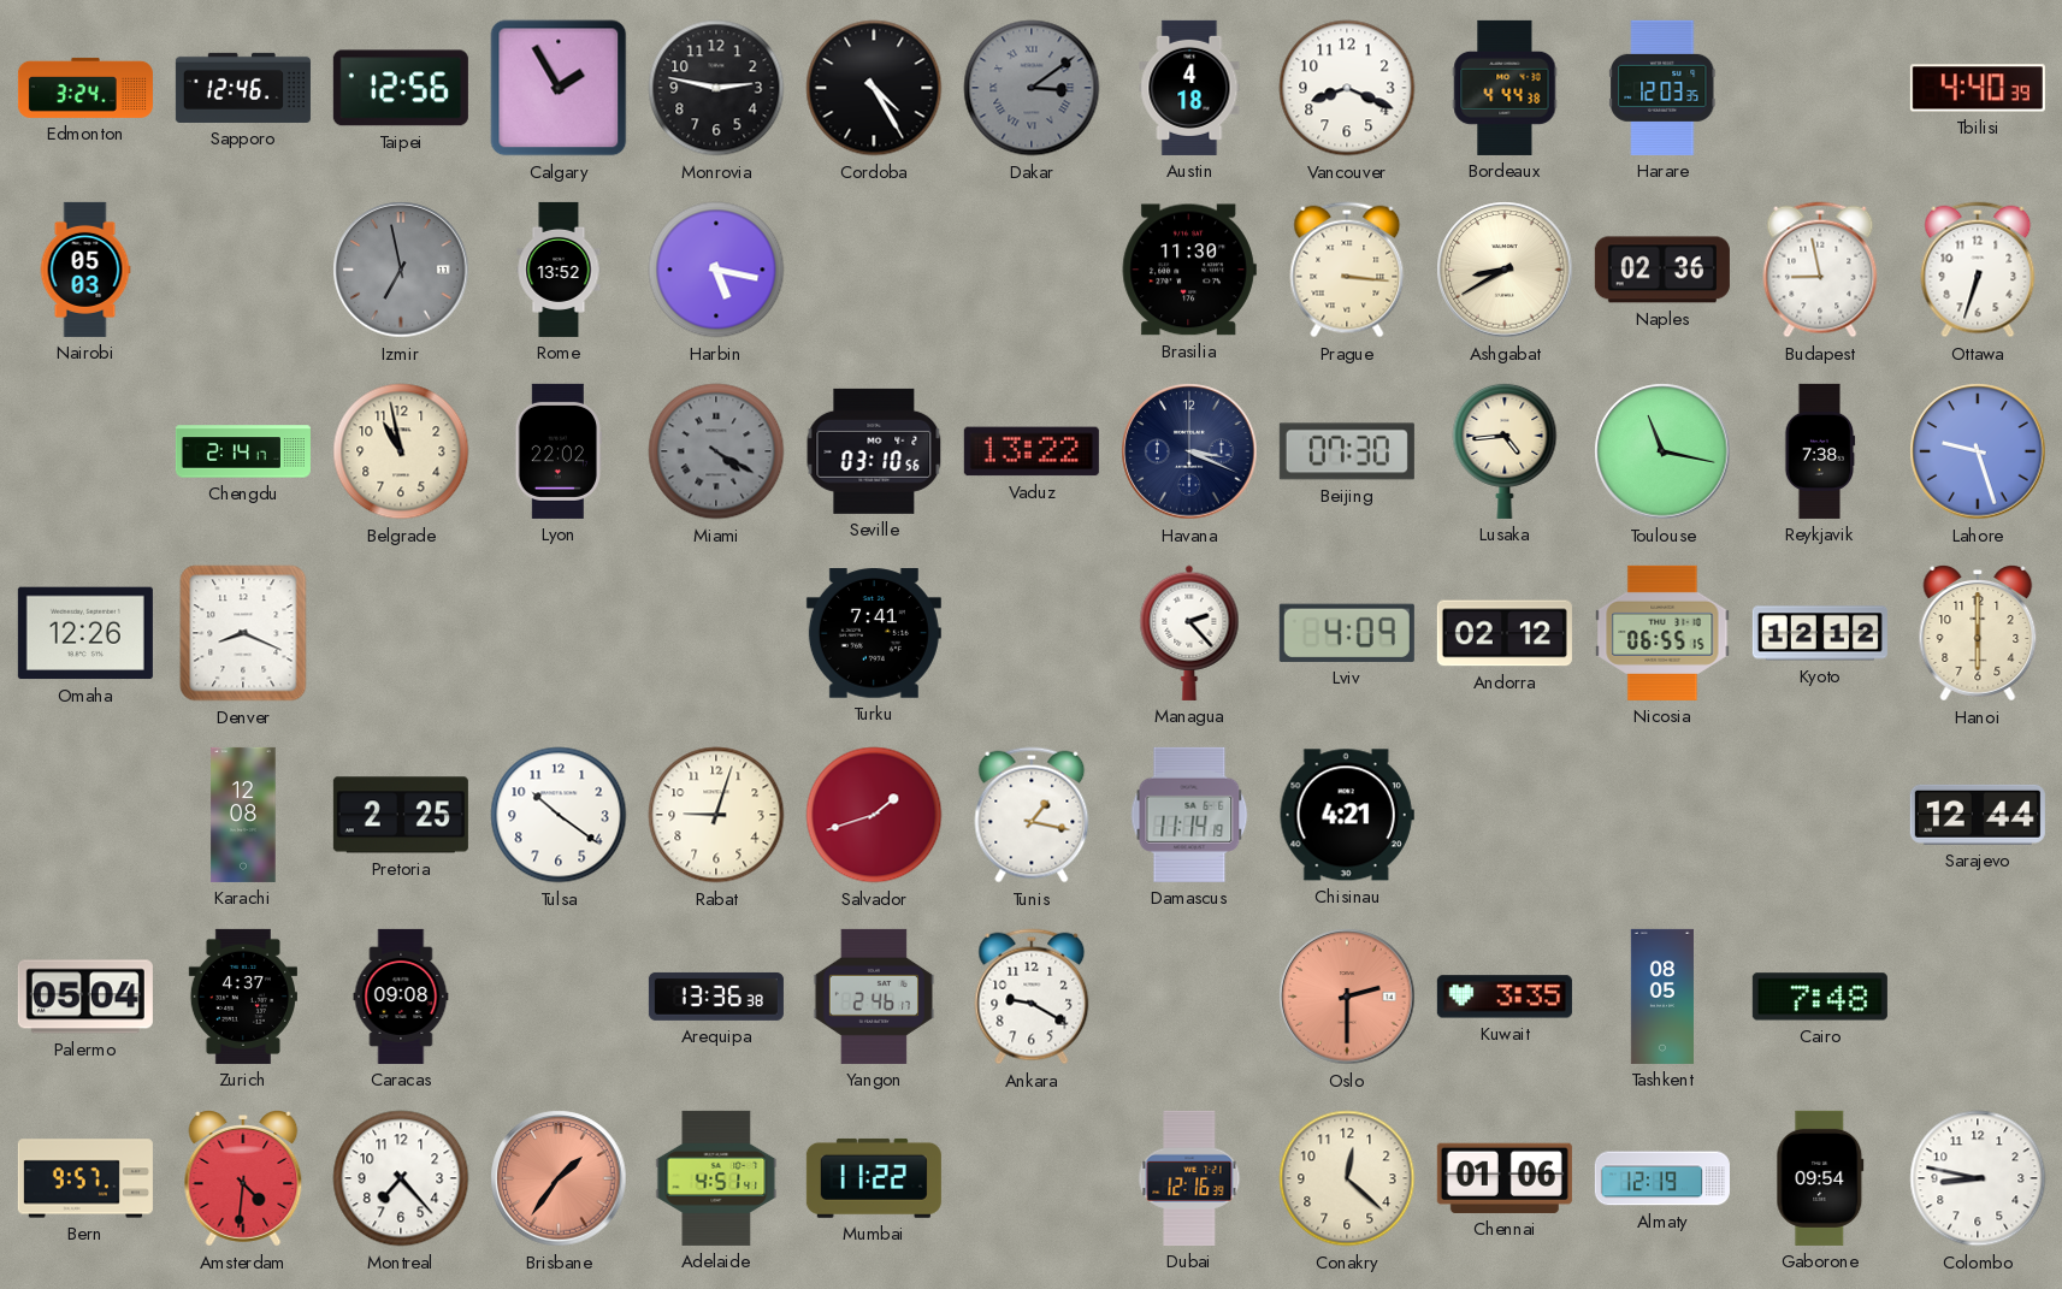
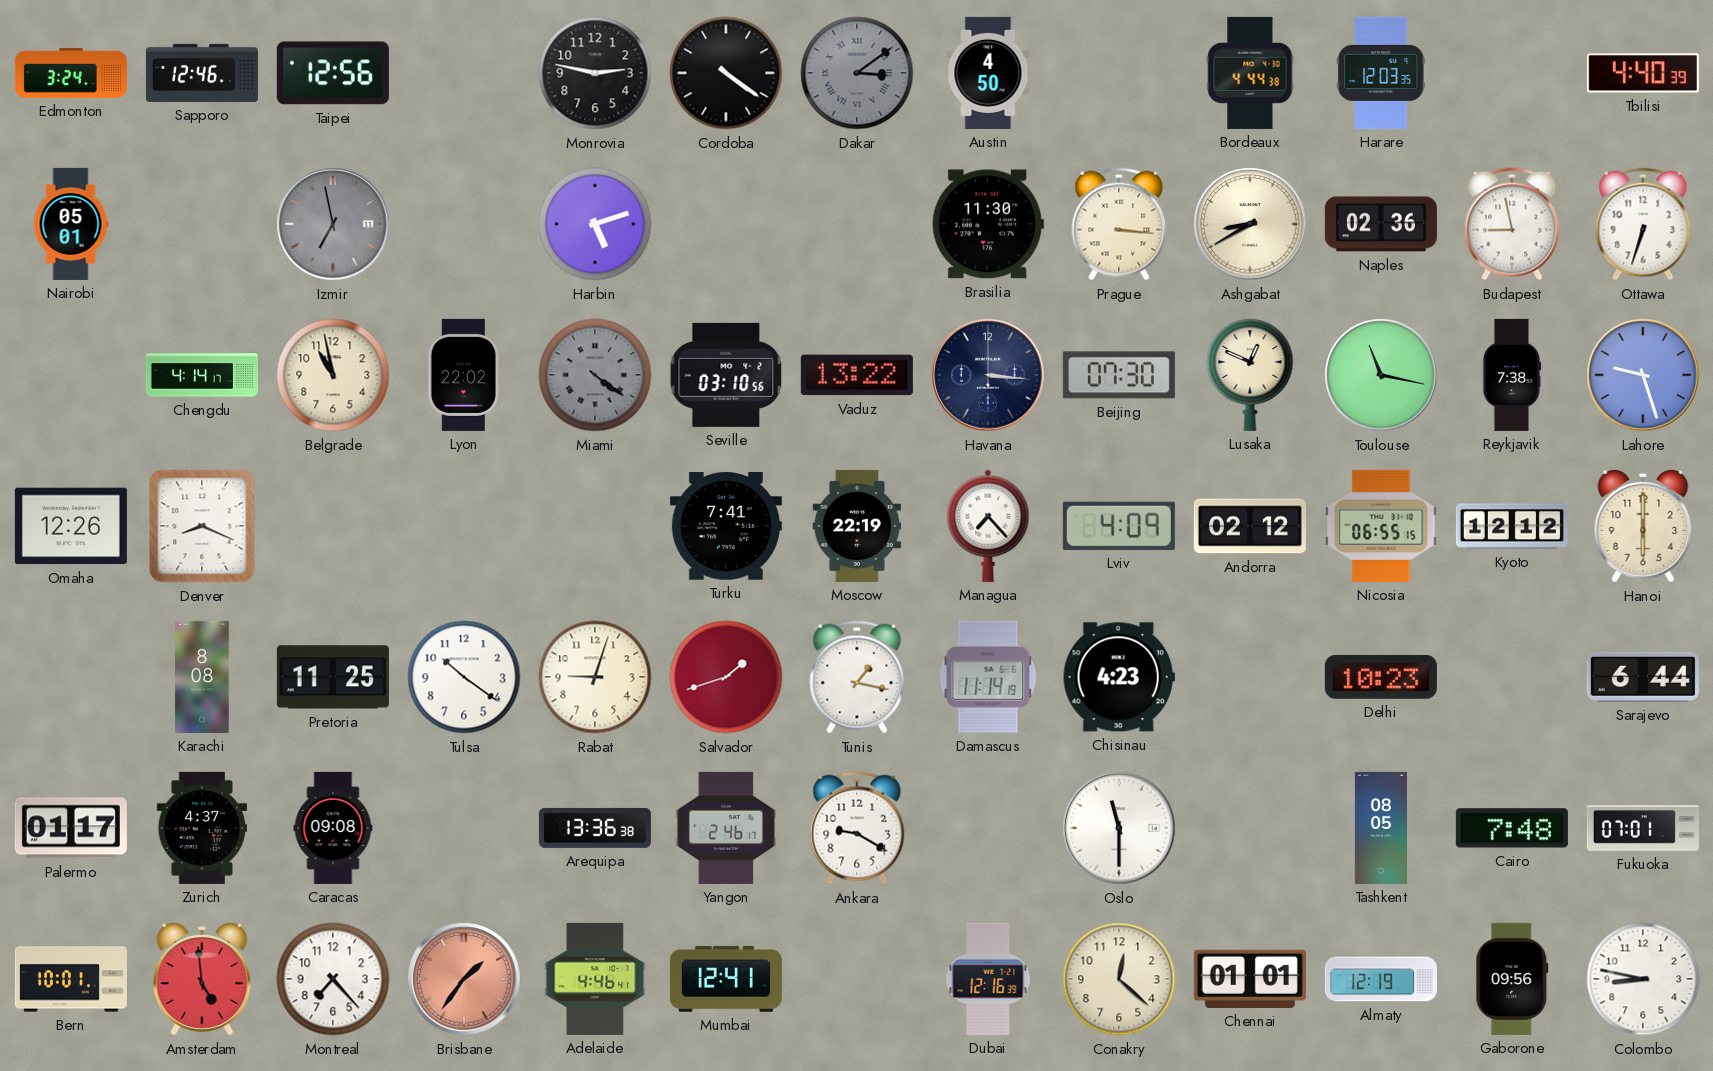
Calgary: 1:55 -> none
Cordoba: 4:25 -> 4:21
Austin: 4:18 -> 4:50
Vancouver: 8:19 -> none
Nairobi: 05:03 -> 05:01
Rome: 13:52 -> none
Harbin: 5:17 -> 5:12
Chengdu: 2:14 -> 4:14
Miami: 4:20 -> 4:21
Havana: 3:19 -> 3:16
Lusaka: 4:44 -> 12:49
Moscow: none -> 22:19
Managua: 2:23 -> 7:23
Karachi: 12:08 -> 8:08
Pretoria: 2:25 -> 11:25
Chisinau: 4:21 -> 4:23
Delhi: none -> 10:23
Sarajevo: 12:44 -> 6:44
Palermo: 05:04 -> 01:17
Oslo: 2:30 -> 11:30
Oslo dial: salmon -> white
Kuwait: 3:35 -> none
Fukuoka: none -> 07:01
Bern: 9:57 -> 10:01
Amsterdam: 4:31 -> 4:59
Adelaide: 4:51 -> 4:46
Mumbai: 11:22 -> 12:41
Chennai: 01:06 -> 01:01
Gaborone: 09:54 -> 09:56
